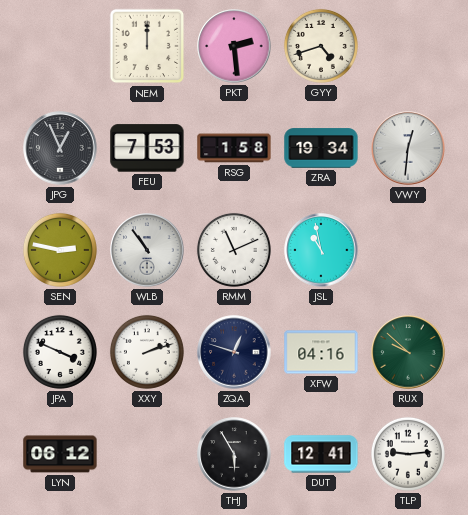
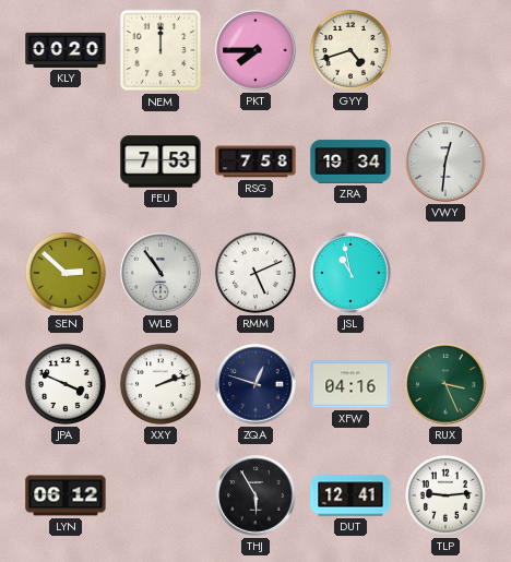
KLY: none -> 00:20
PKT: 2:29 -> 7:45
JPG: 12:56 -> none
RSG: 1:58 -> 7:58
SEN: 2:47 -> 2:52
RMM: 11:11 -> 5:11
RUX: 9:52 -> 3:26
